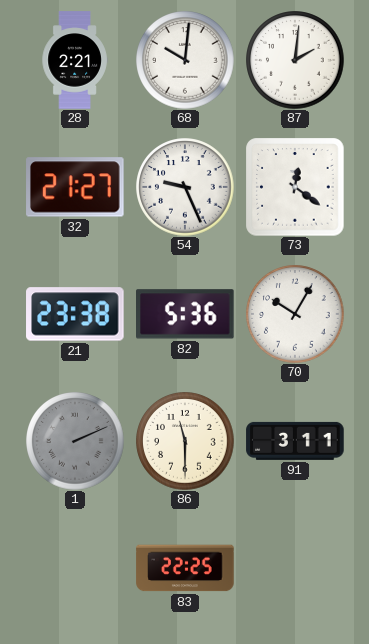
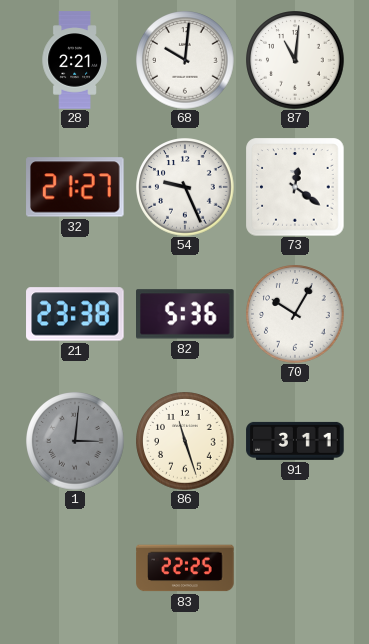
87: 2:01 -> 11:01
1: 2:11 -> 3:01
86: 11:30 -> 11:27
